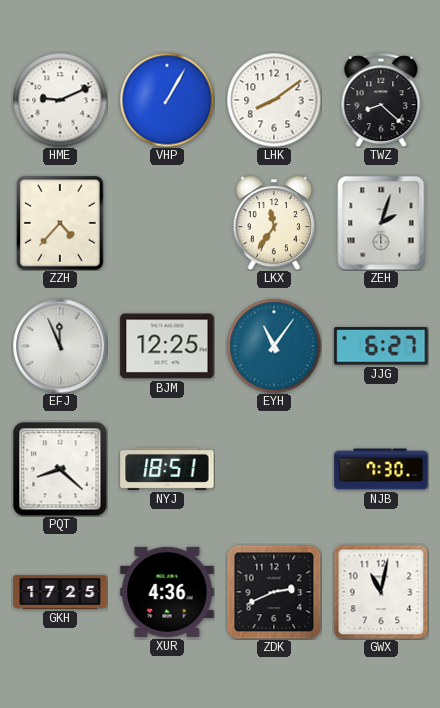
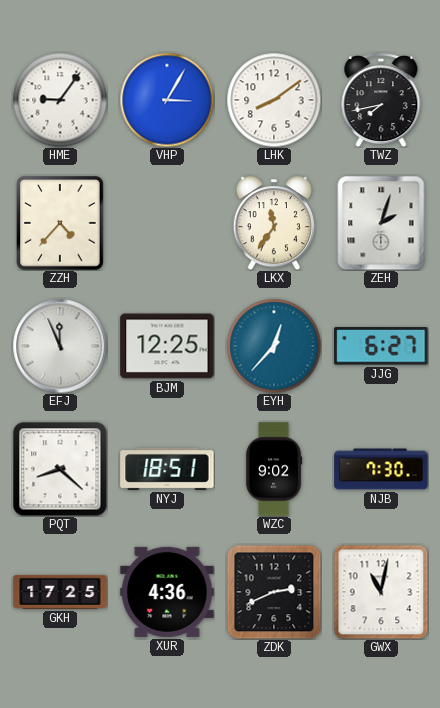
HME: 9:11 -> 9:06
VHP: 1:05 -> 3:05
TWZ: 8:22 -> 7:43
EYH: 11:06 -> 12:37
WZC: none -> 9:02
